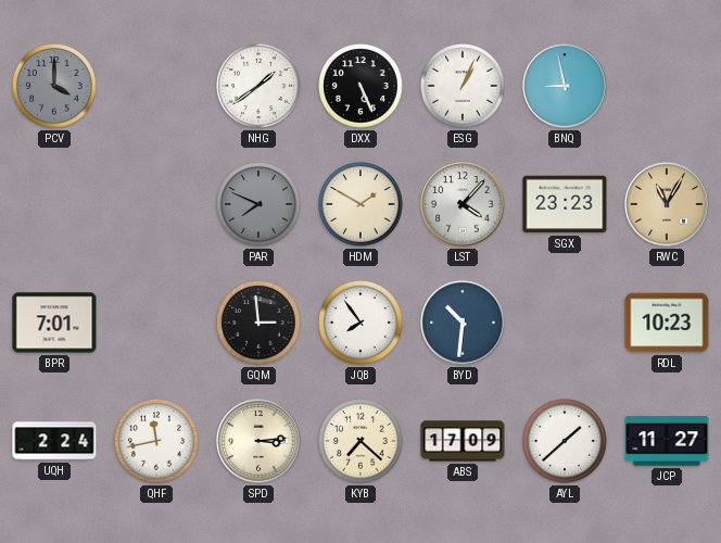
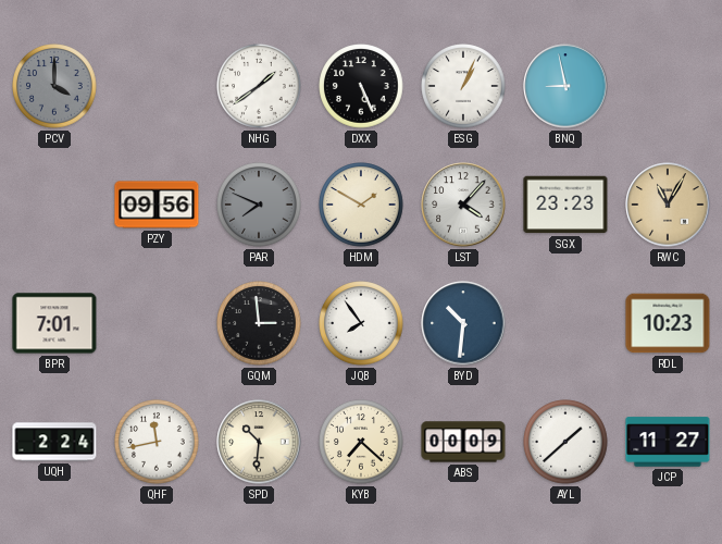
PZY: none -> 09:56
SPD: 3:14 -> 10:31
ABS: 17:09 -> 00:09
